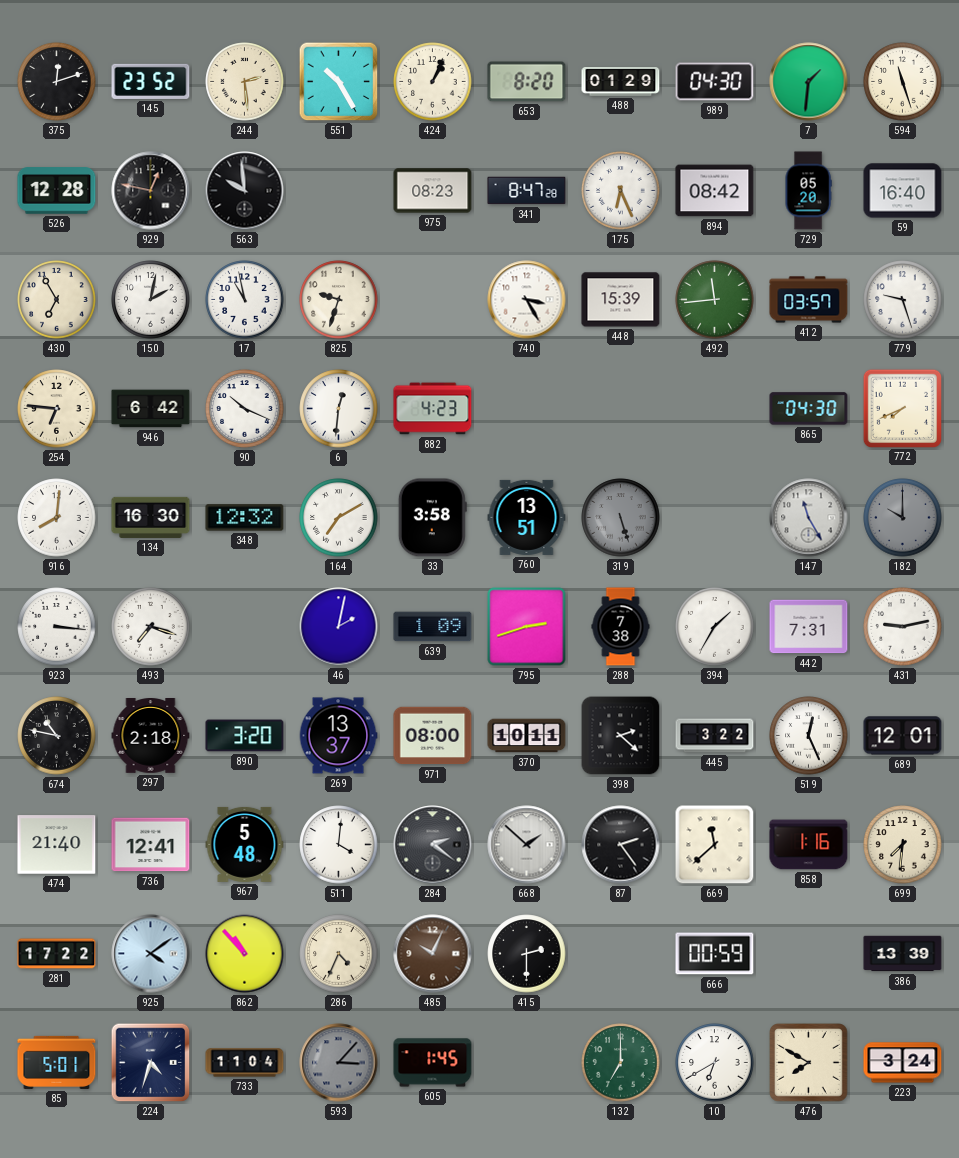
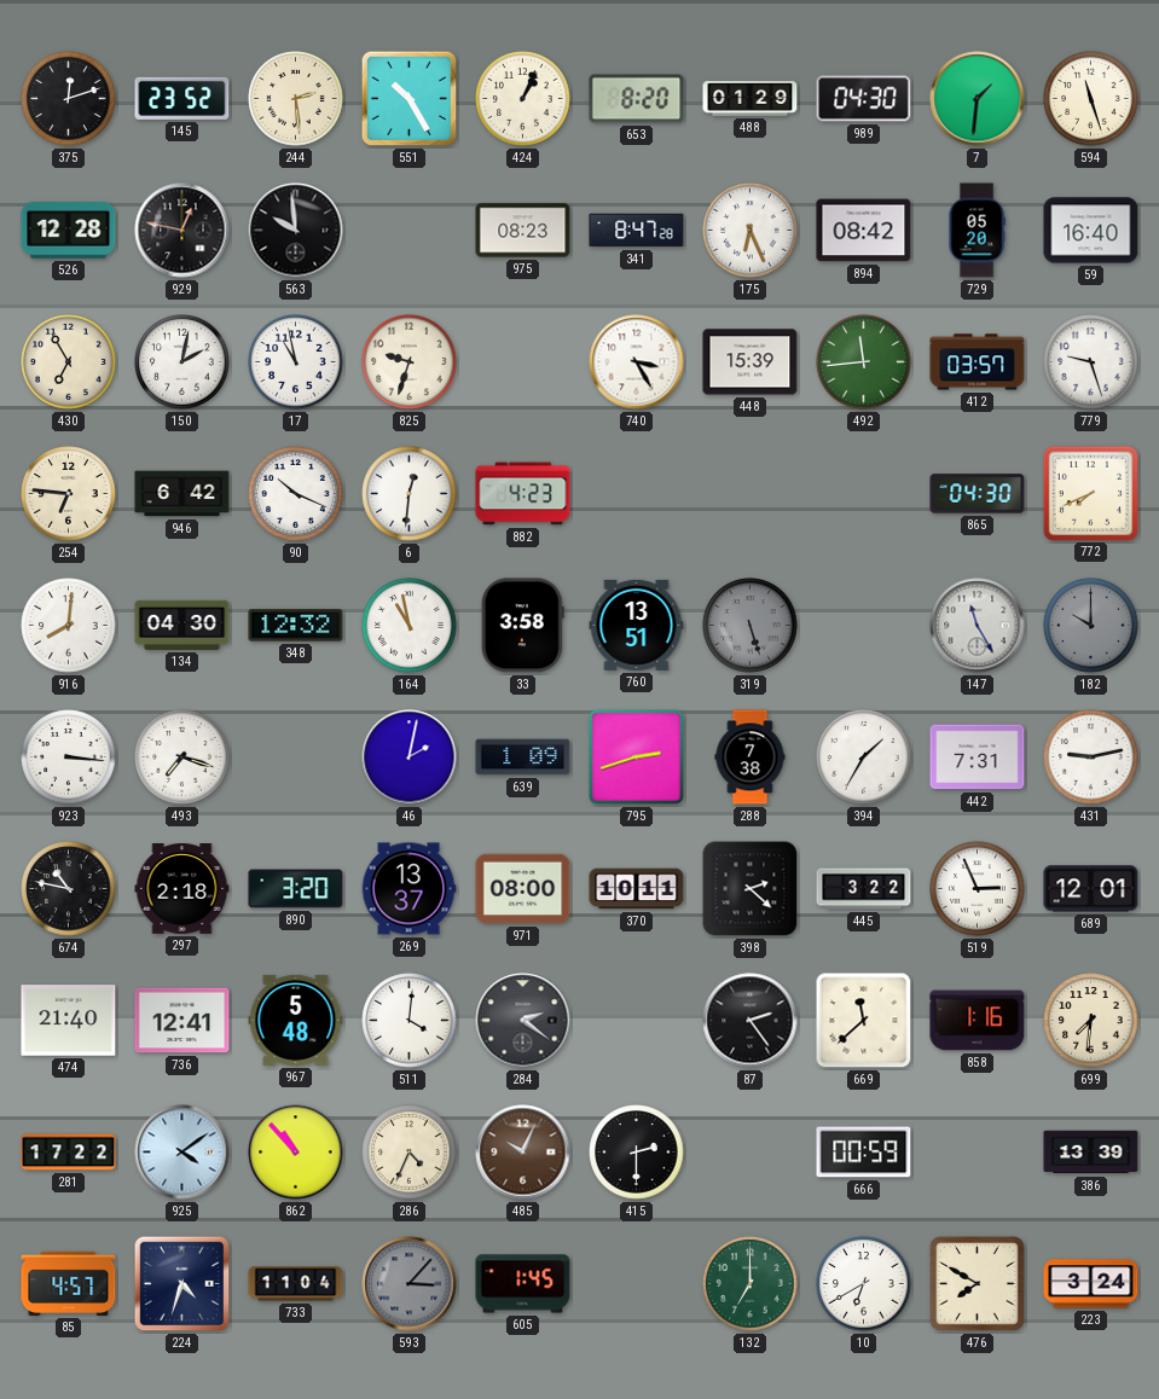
134: 16:30 -> 04:30
164: 7:10 -> 10:58
519: 12:26 -> 2:56
668: 1:52 -> none
85: 5:01 -> 4:57
